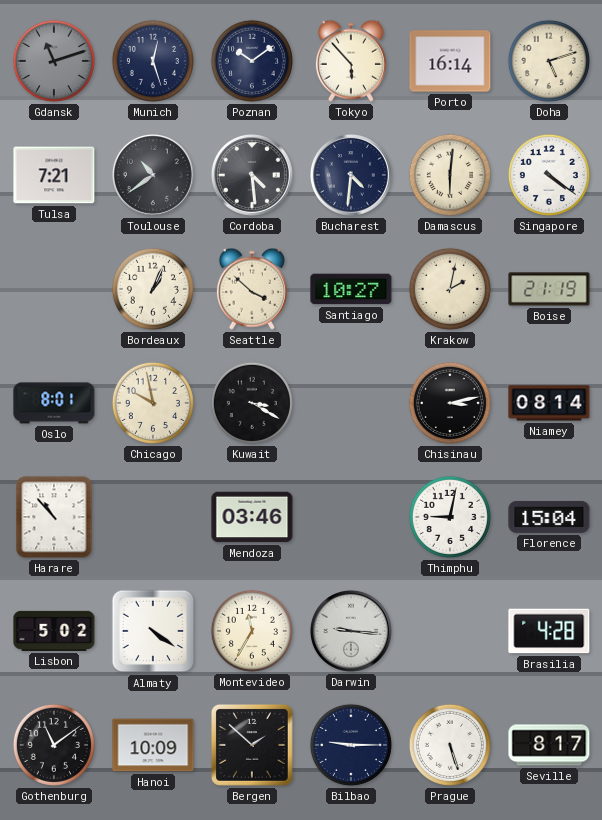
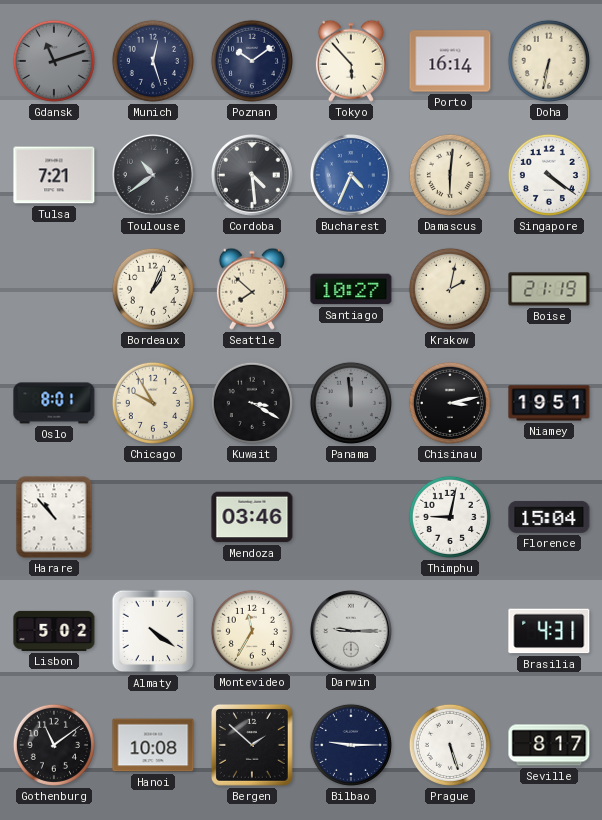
Doha: 5:12 -> 6:32
Bucharest: 4:31 -> 4:34
Bucharest dial: navy -> blue
Seattle: 3:52 -> 7:52
Chicago: 9:58 -> 9:55
Panama: none -> 11:59
Niamey: 08:14 -> 19:51
Darwin: 9:16 -> 9:15
Brasilia: 4:28 -> 4:31
Hanoi: 10:09 -> 10:08
